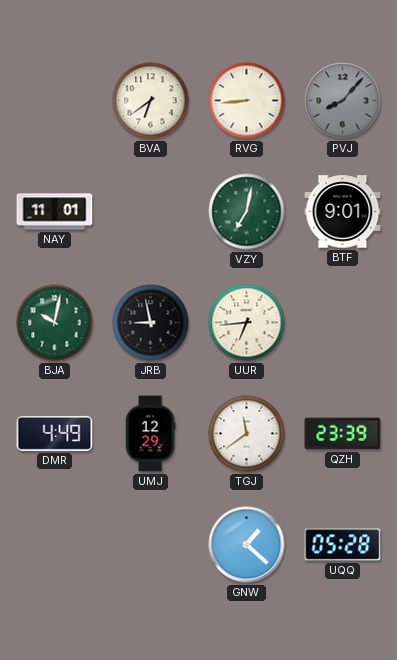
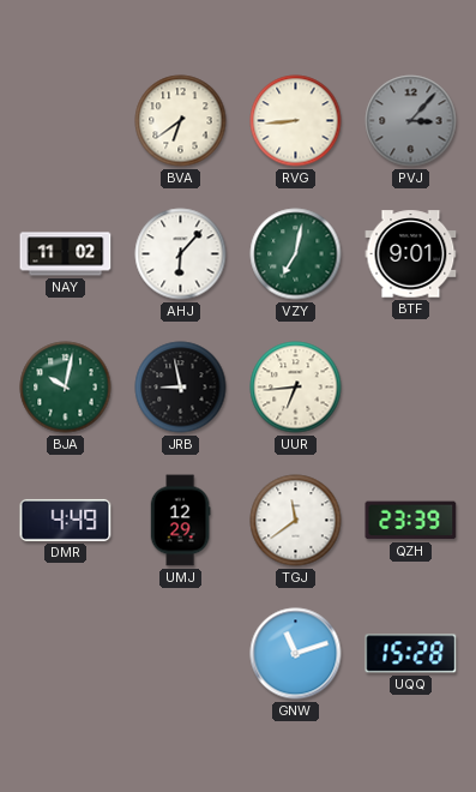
PVJ: 8:07 -> 3:07
NAY: 11:01 -> 11:02
AHJ: none -> 6:07
GNW: 1:22 -> 11:12
UQQ: 05:28 -> 15:28
